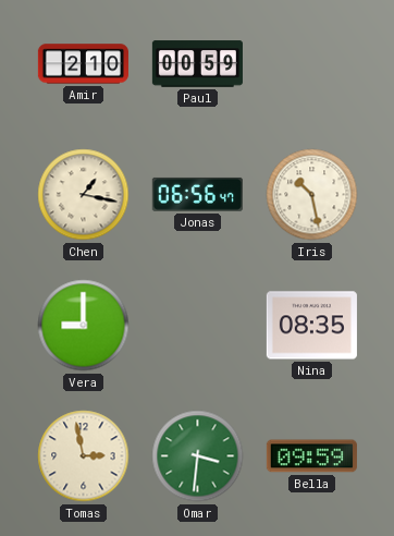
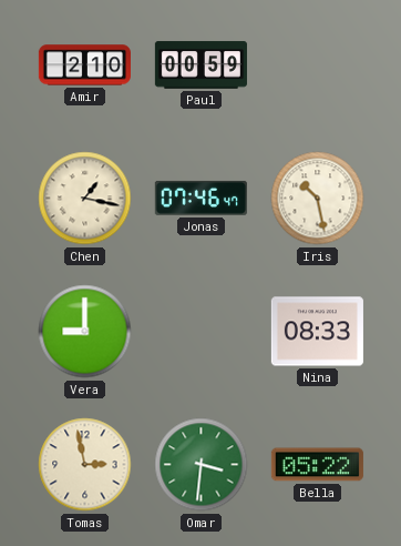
Jonas: 06:56 -> 07:46
Nina: 08:35 -> 08:33
Bella: 09:59 -> 05:22
